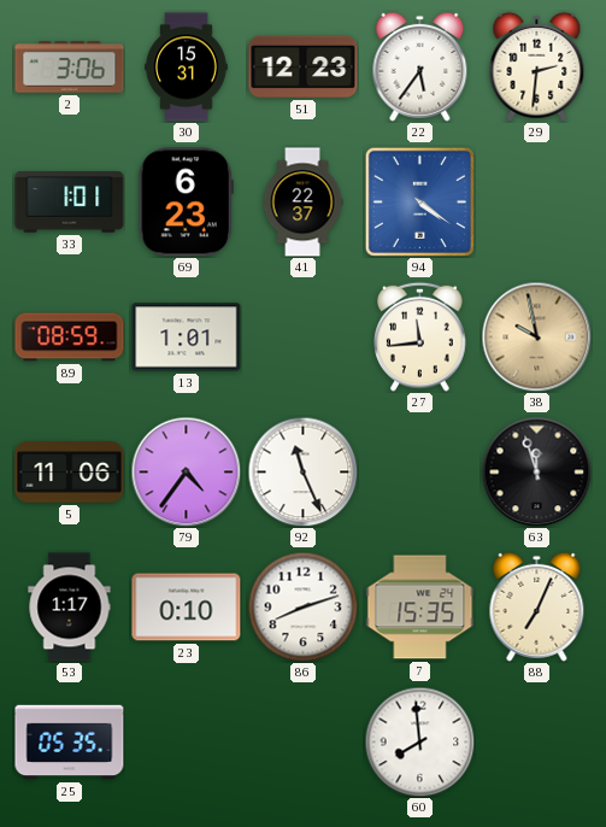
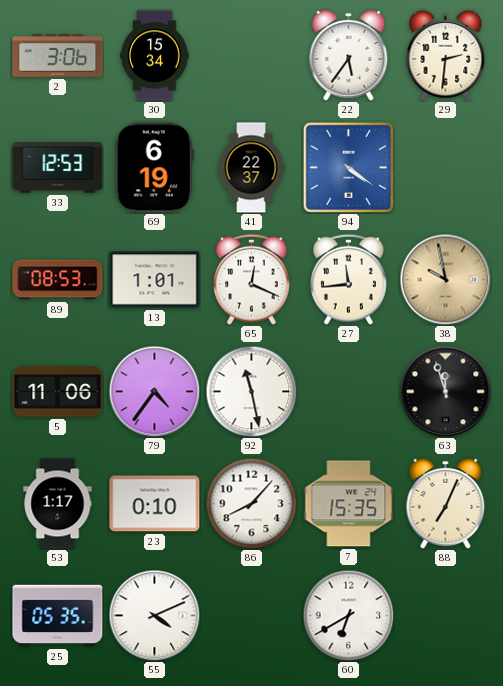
30: 15:31 -> 15:34
51: 12:23 -> none
33: 1:01 -> 12:53
69: 6:23 -> 6:19
89: 08:59 -> 08:53
65: none -> 12:19
92: 11:26 -> 11:28
86: 8:12 -> 8:07
55: none -> 4:11
60: 7:59 -> 6:40
